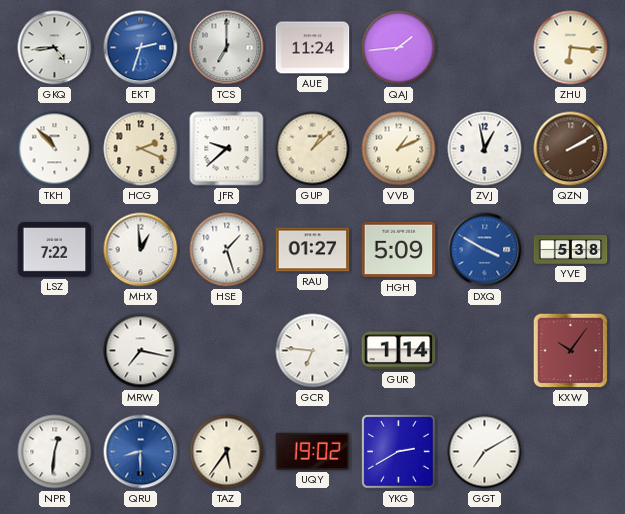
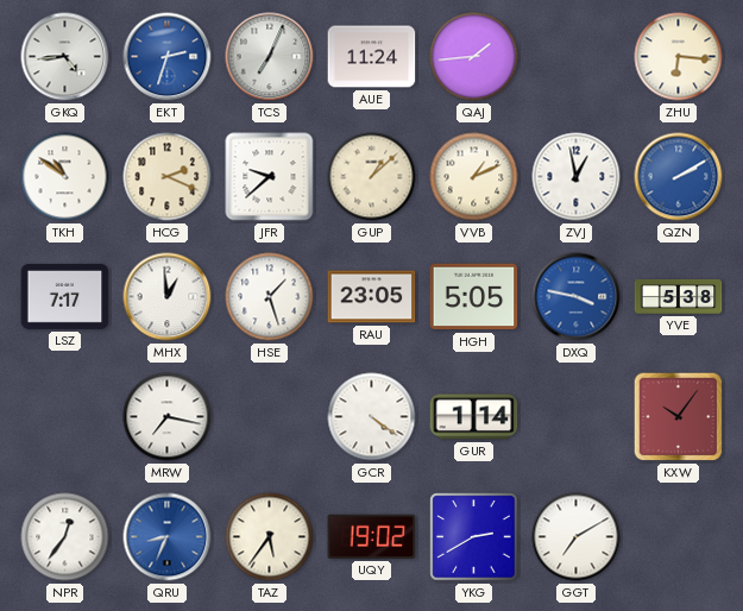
TCS: 7:00 -> 7:04
TKH: 10:53 -> 10:51
QZN dial: brown -> blue
LSZ: 7:22 -> 7:17
RAU: 01:27 -> 23:05
HGH: 5:09 -> 5:05
DXQ: 3:50 -> 3:47
GCR: 6:46 -> 4:21
NPR: 12:31 -> 12:36
QRU: 8:30 -> 8:34
